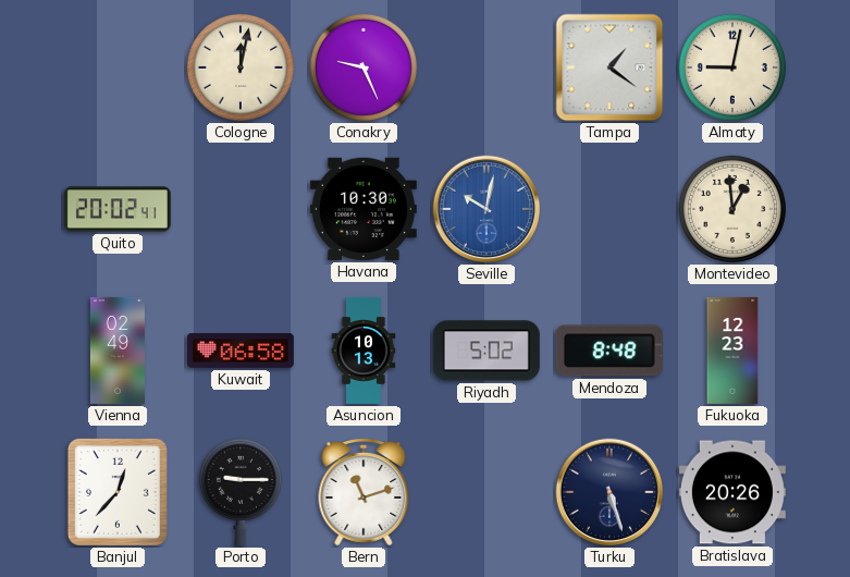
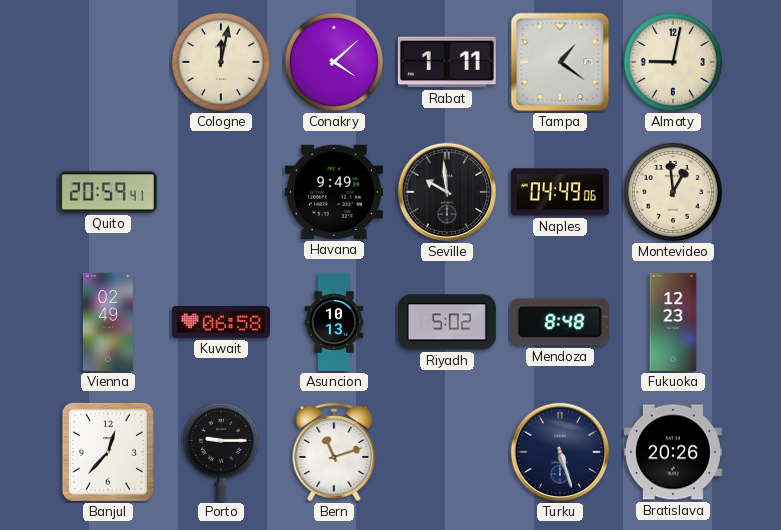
Conakry: 9:26 -> 4:08
Rabat: none -> 1:11
Quito: 20:02 -> 20:59
Havana: 10:30 -> 9:49
Seville: 10:02 -> 9:59
Seville dial: blue -> black
Naples: none -> 04:49
